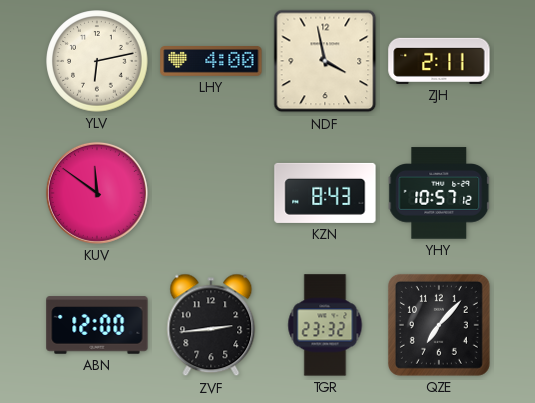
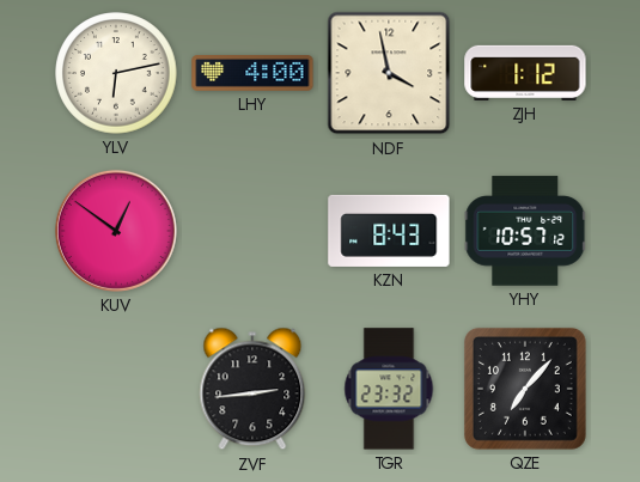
ZJH: 2:11 -> 1:12
KUV: 11:51 -> 12:51
ABN: 12:00 -> none
